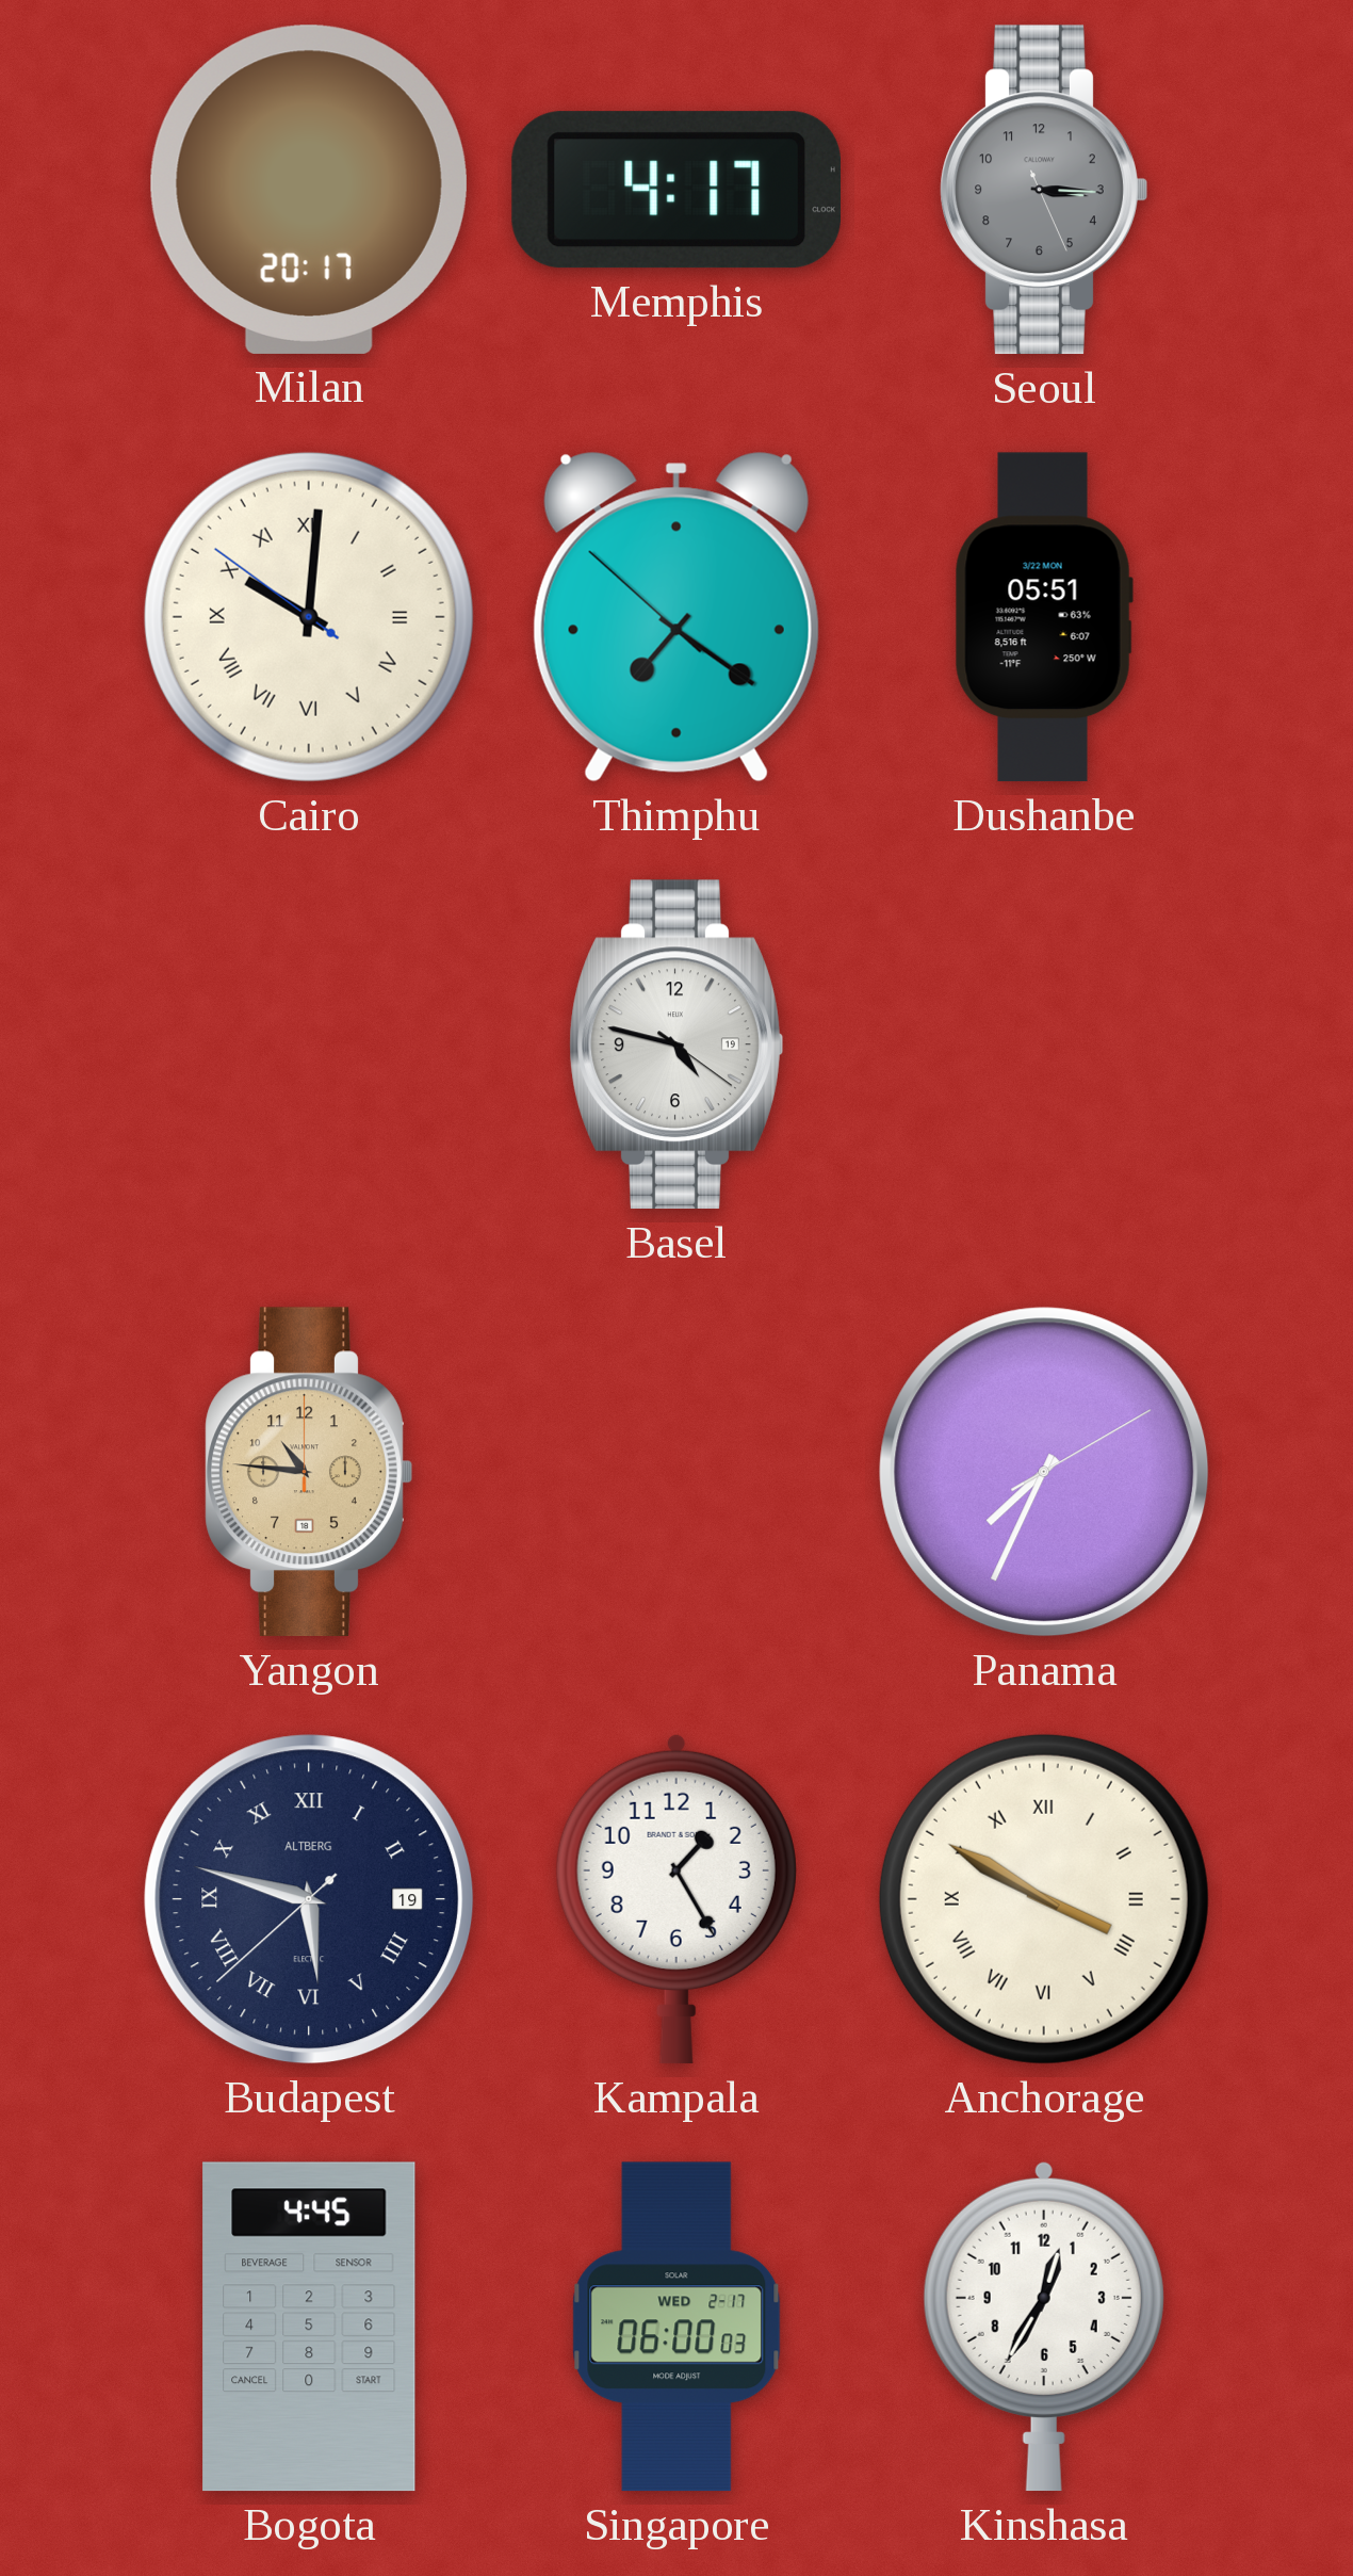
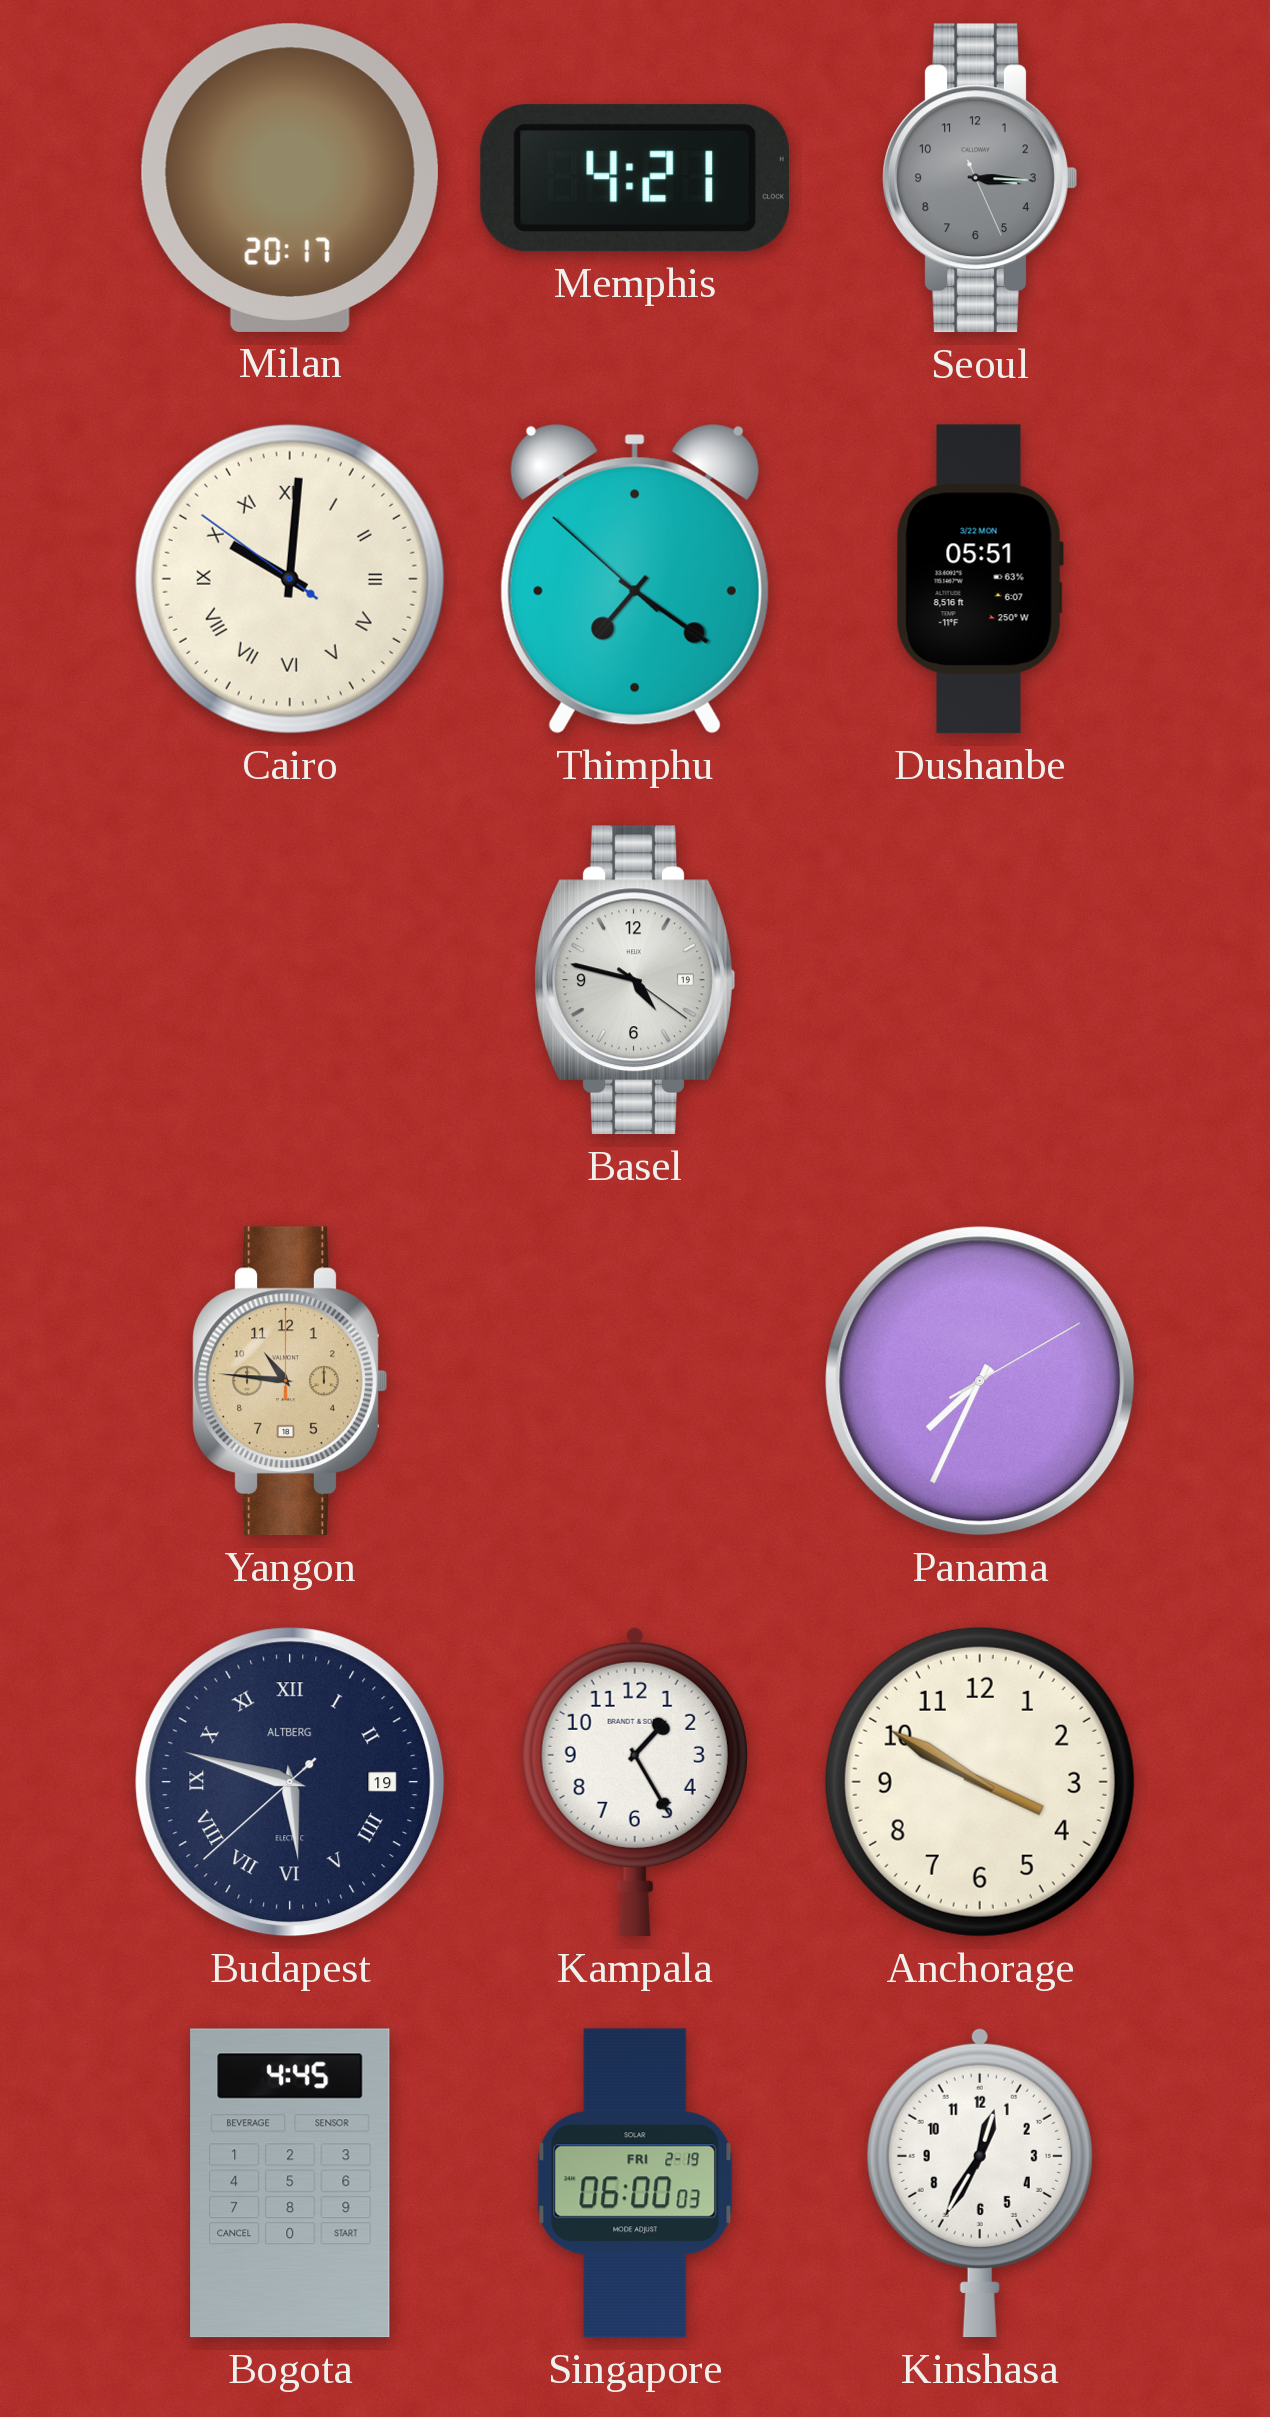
Memphis: 4:17 -> 4:21
Anchorage numerals: Roman -> Arabic
Singapore date: WED 2-17 -> FRI 2-19
